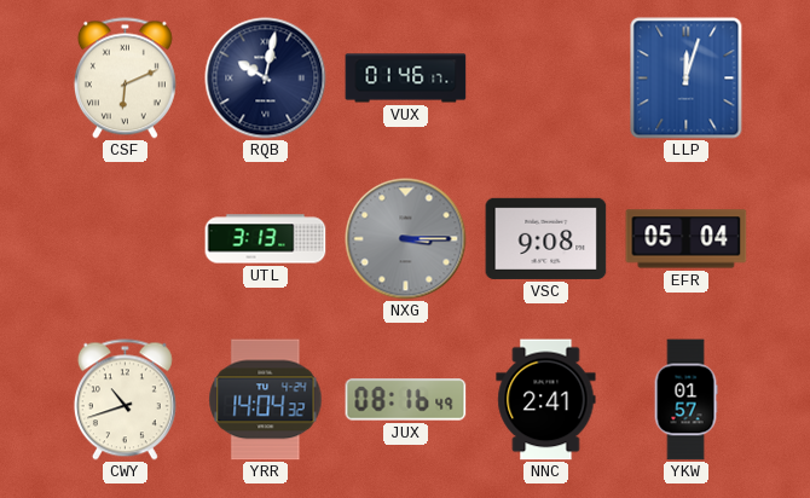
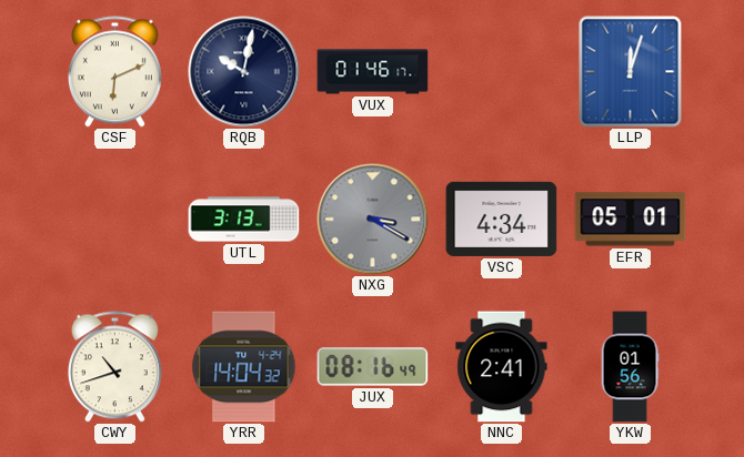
NXG: 3:15 -> 3:20
VSC: 9:08 -> 4:34
EFR: 05:04 -> 05:01
YKW: 01:57 -> 01:56
